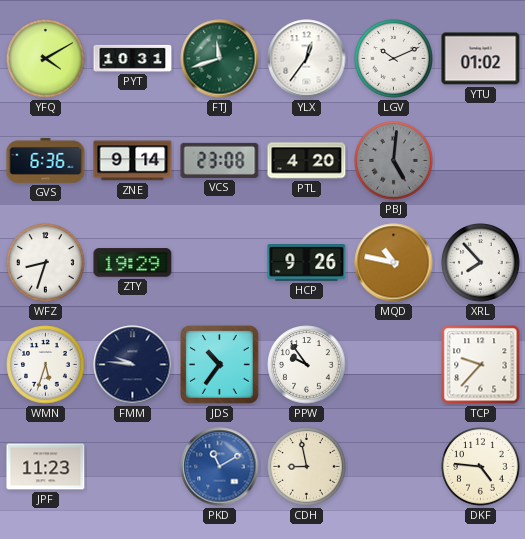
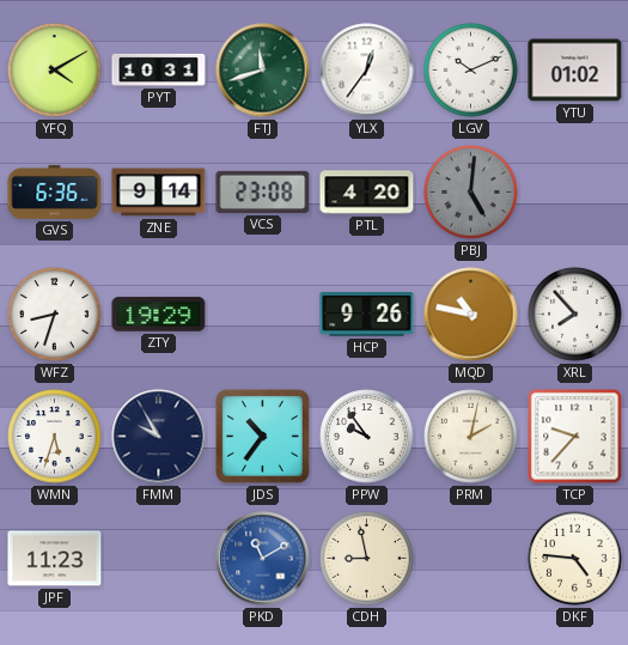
FMM: 9:46 -> 9:55
PRM: none -> 2:02
